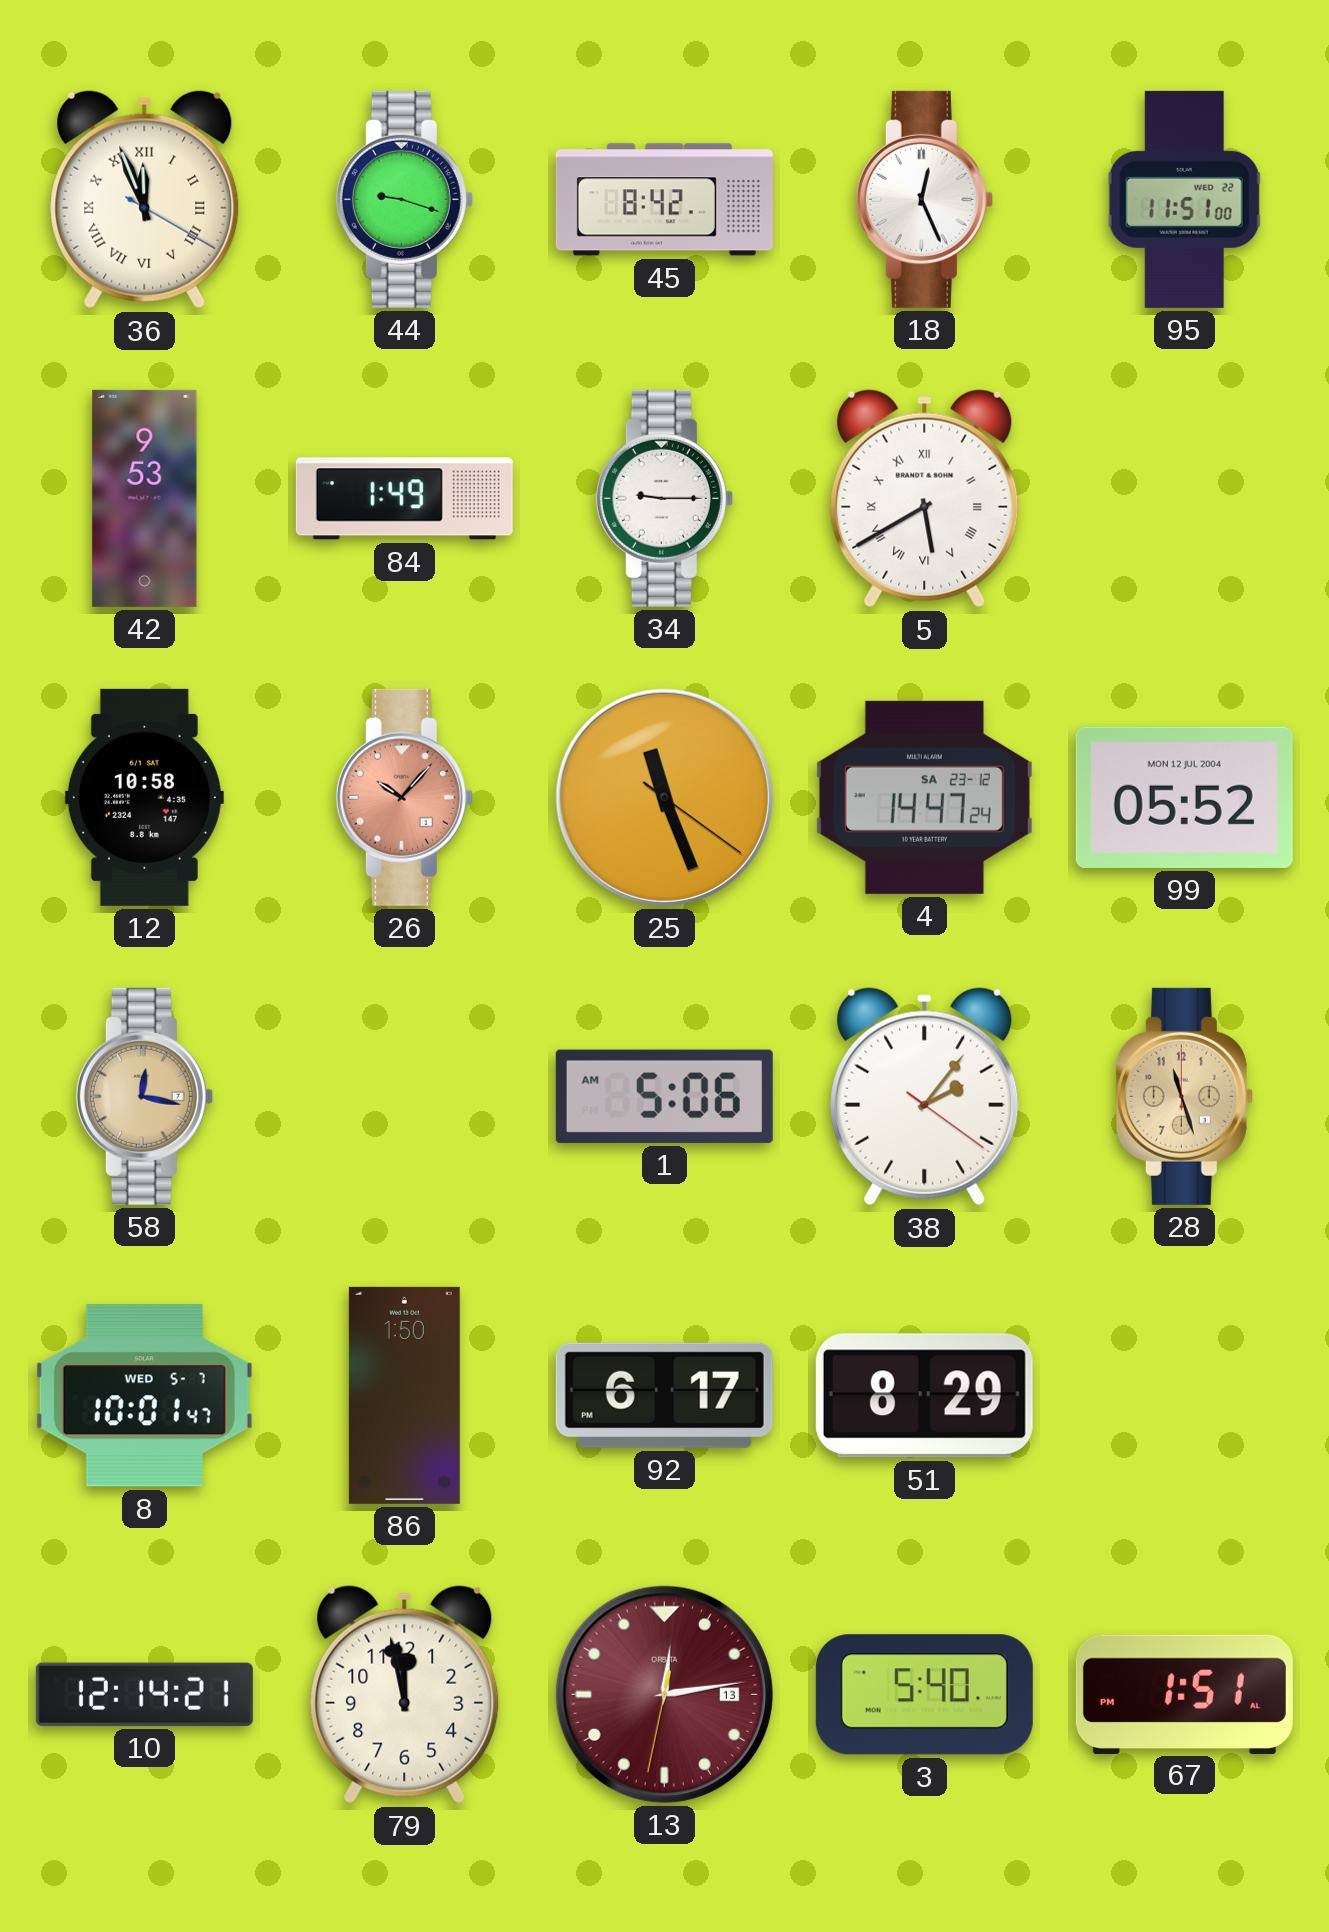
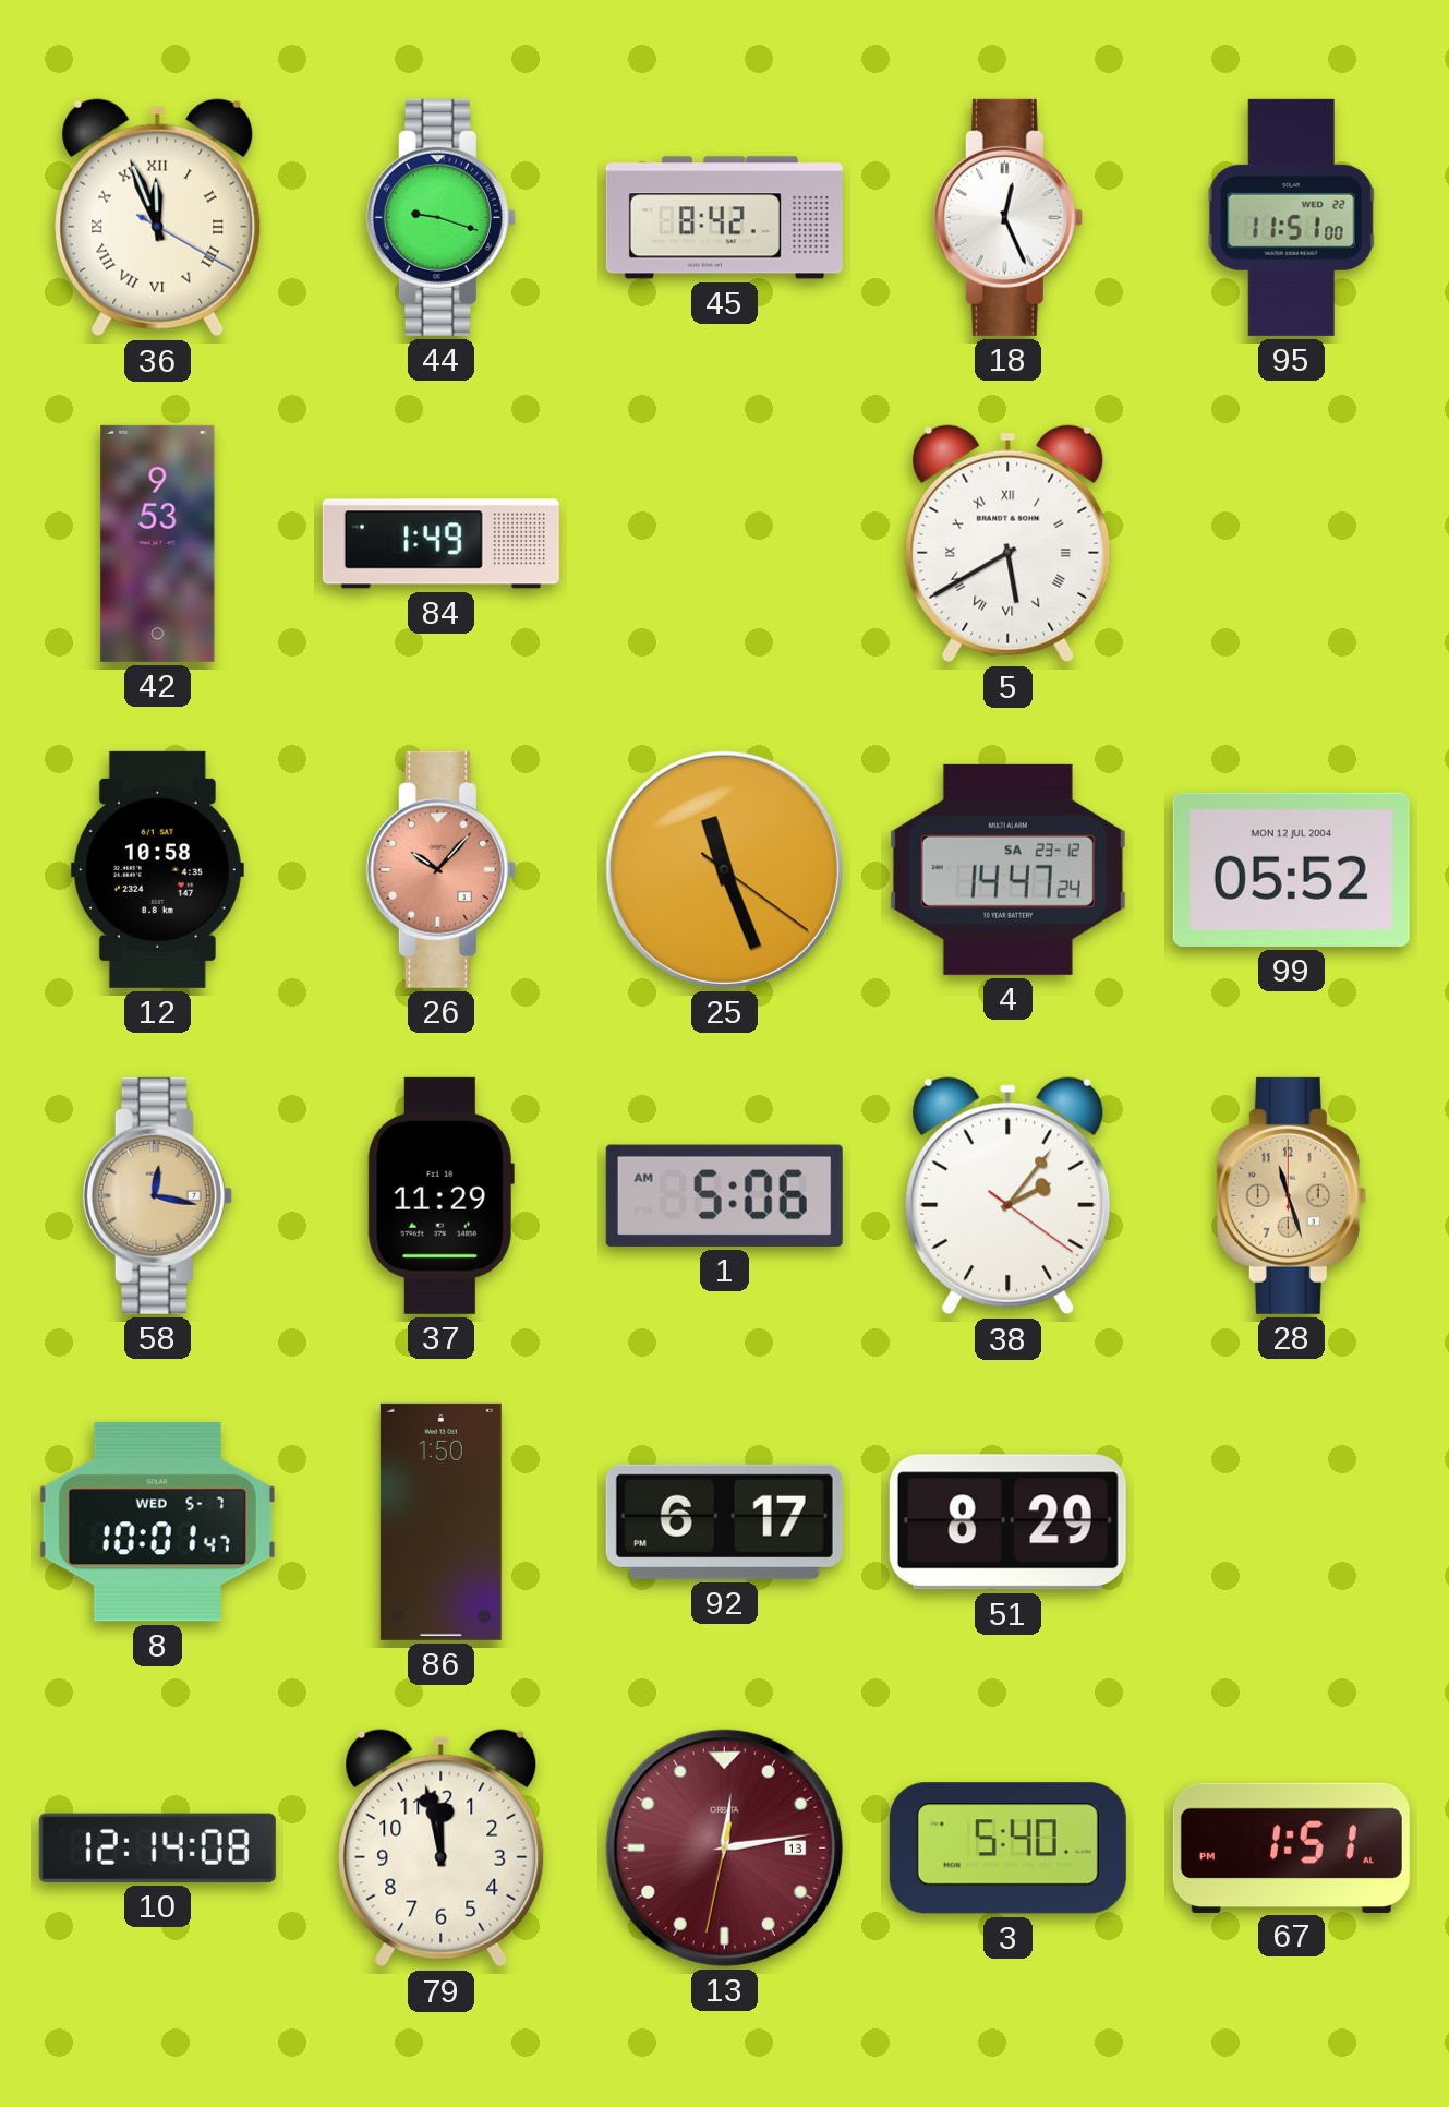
34: 9:15 -> none
37: none -> 11:29
10: 12:14:21 -> 12:14:08
